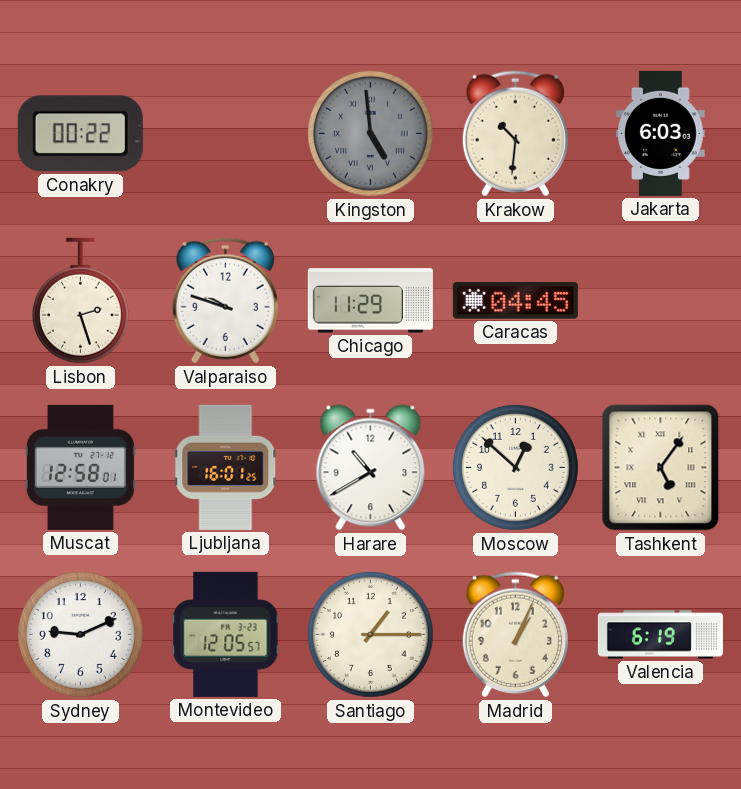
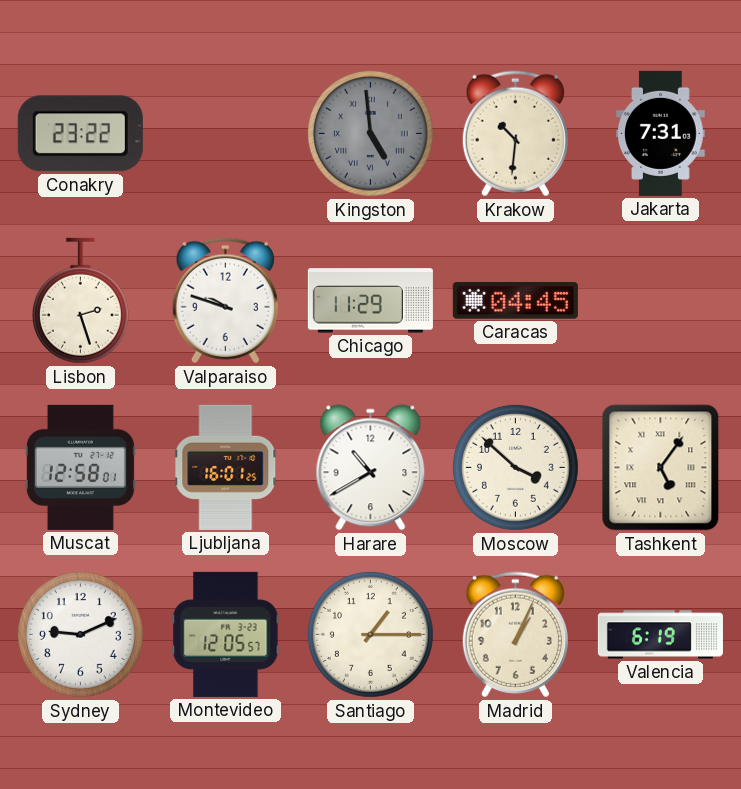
Conakry: 00:22 -> 23:22
Jakarta: 6:03 -> 7:31
Moscow: 12:52 -> 3:52
